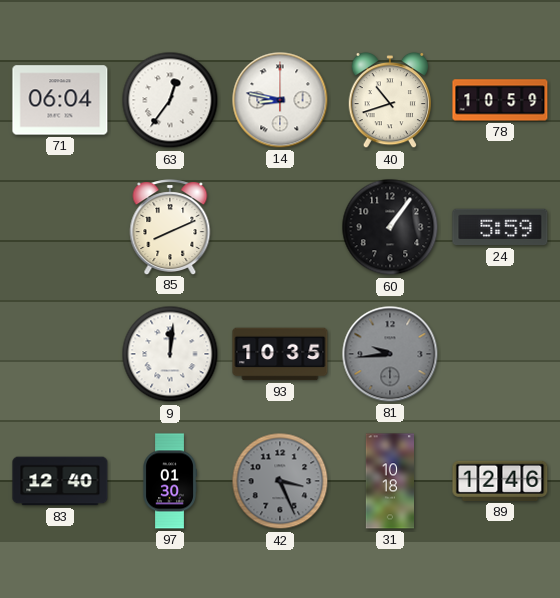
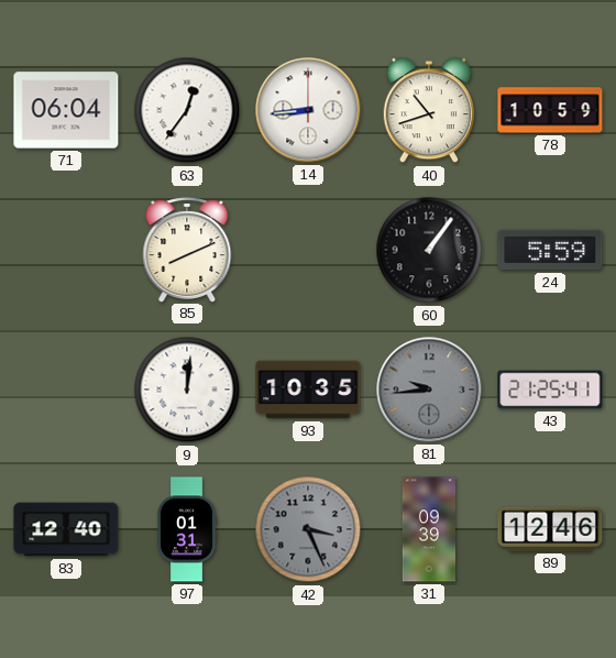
14: 8:47 -> 8:44
43: none -> 21:25
97: 01:30 -> 01:31
31: 10:18 -> 09:39
